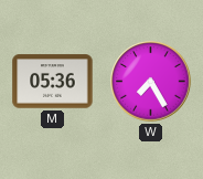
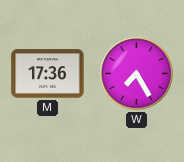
M: 05:36 -> 17:36
